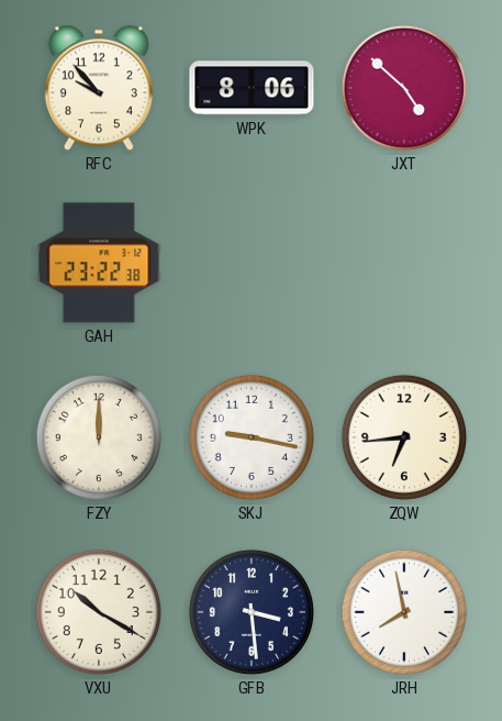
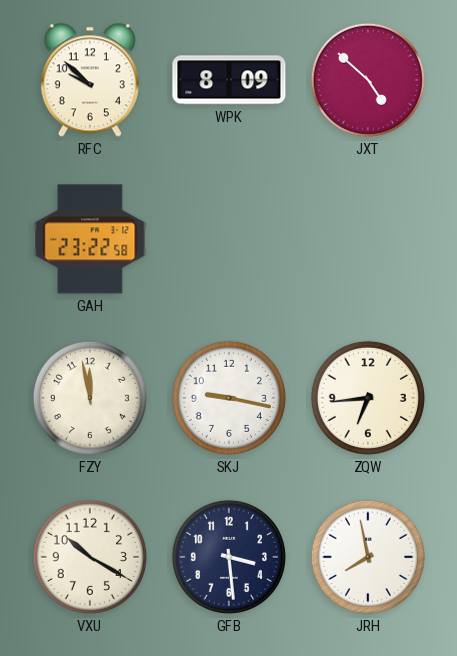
RFC: 9:53 -> 9:52
WPK: 8:06 -> 8:09
GAH: 23:22:38 -> 23:22:58
FZY: 12:00 -> 11:58
